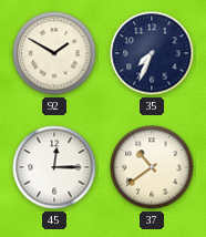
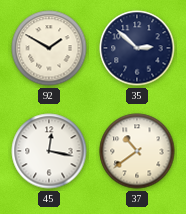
35: 7:34 -> 2:52
45: 12:15 -> 12:17
